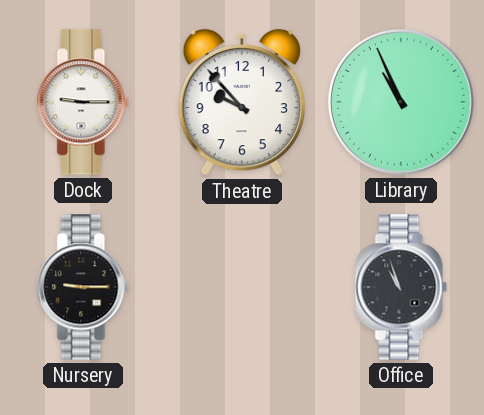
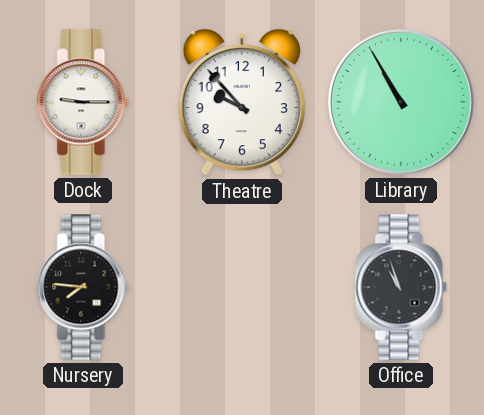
Library: 10:56 -> 10:55
Nursery: 9:15 -> 7:46
